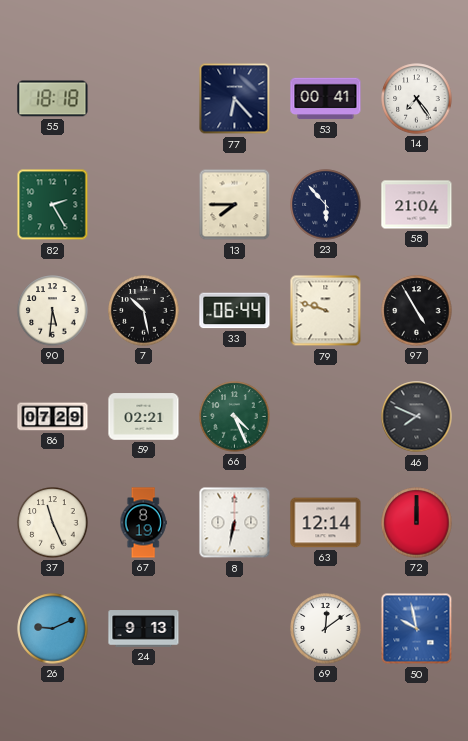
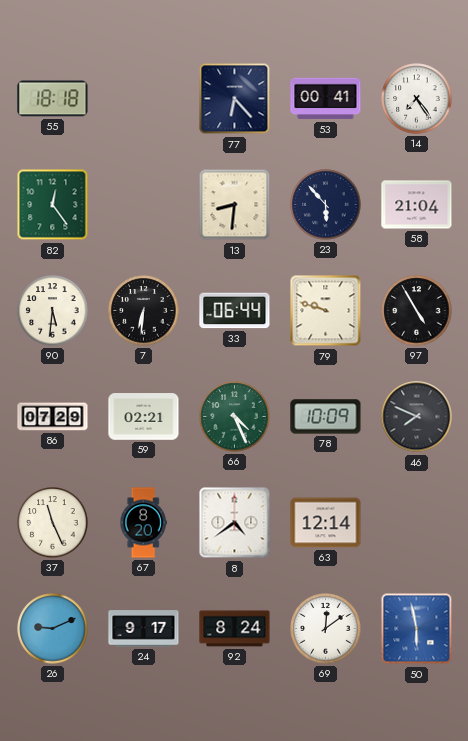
82: 2:25 -> 12:24
13: 7:45 -> 8:31
7: 10:28 -> 6:31
78: none -> 10:09
67: 8:19 -> 8:20
8: 6:32 -> 4:39
72: 12:00 -> none
24: 9:13 -> 9:17
92: none -> 8:24
50: 9:58 -> 5:58
